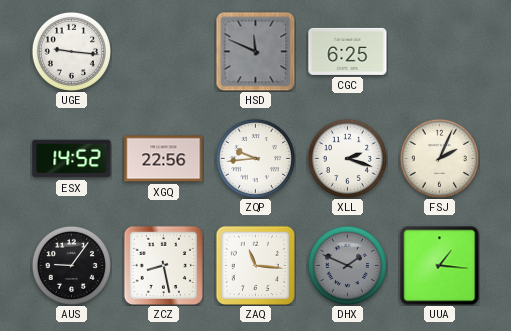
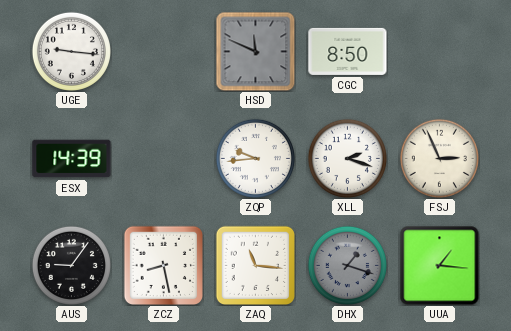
CGC: 6:25 -> 8:50
ESX: 14:52 -> 14:39
XGQ: 22:56 -> none
FSJ: 2:04 -> 2:56
DHX: 1:49 -> 1:18
